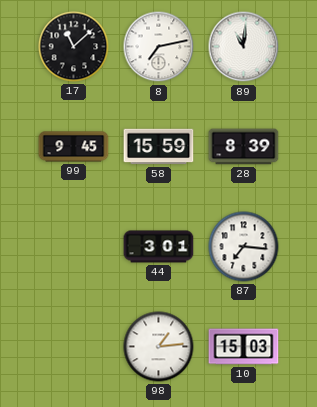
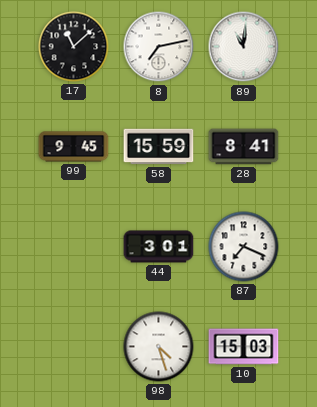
28: 8:39 -> 8:41
87: 7:16 -> 7:19
98: 1:14 -> 4:27
